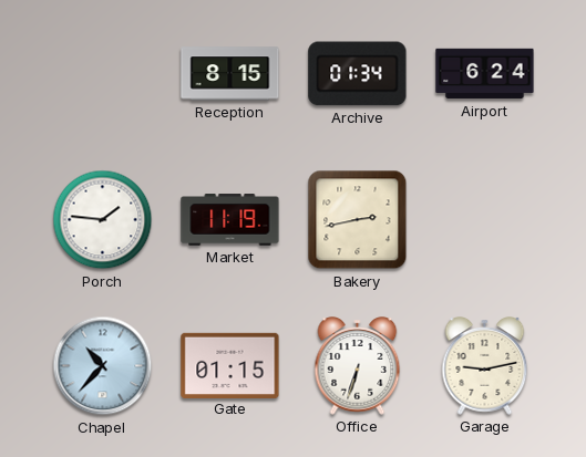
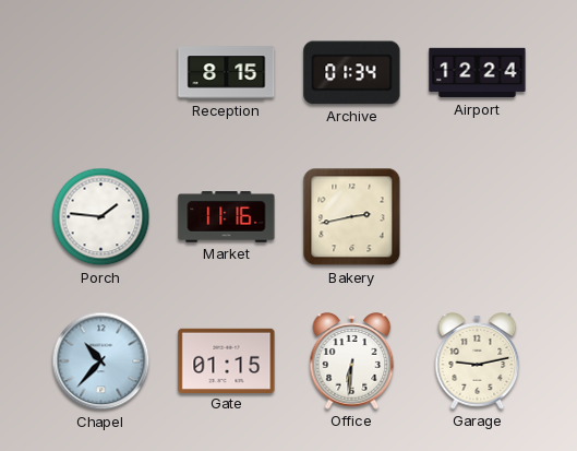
Airport: 6:24 -> 12:24
Market: 11:19 -> 11:16
Office: 6:33 -> 6:31
